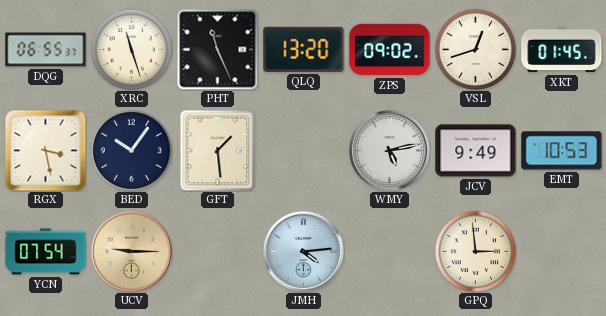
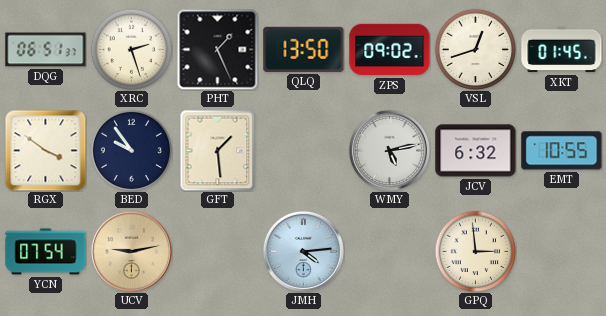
DQG: 06:55 -> 06:51
XRC: 11:27 -> 2:27
PHT: 11:26 -> 1:26
QLQ: 13:20 -> 13:50
RGX: 3:28 -> 3:51
BED: 10:06 -> 9:54
JCV: 9:49 -> 6:32
EMT: 10:53 -> 10:55
UCV: 9:15 -> 9:13
